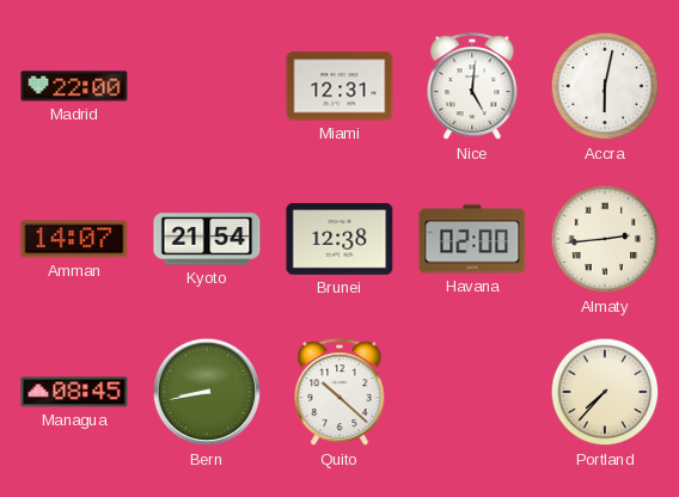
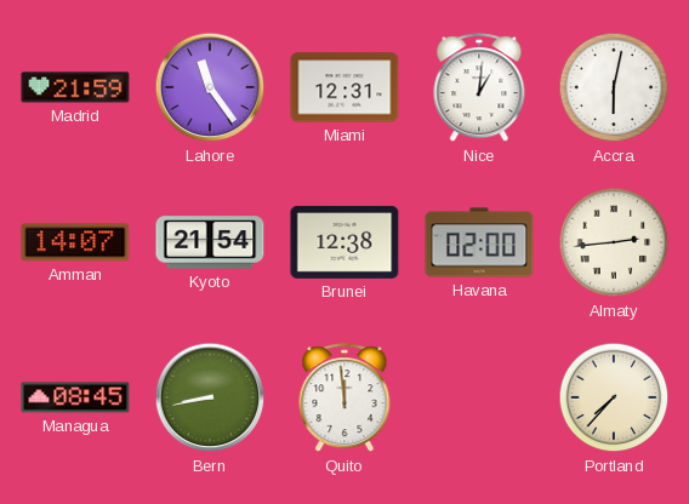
Madrid: 22:00 -> 21:59
Lahore: none -> 11:24
Nice: 5:01 -> 1:01
Quito: 10:22 -> 11:59
